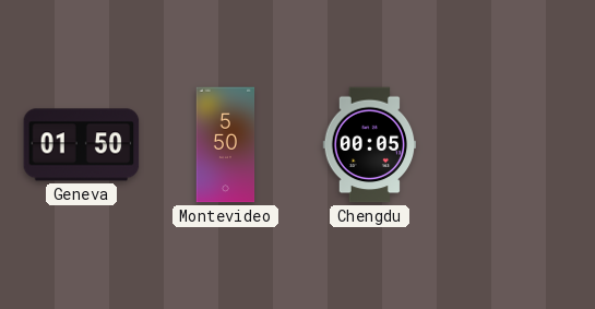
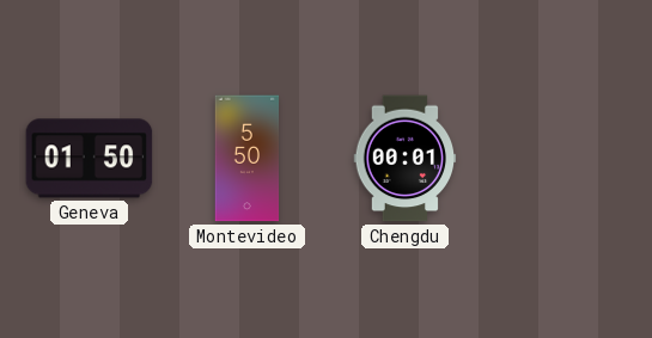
Chengdu: 00:05 -> 00:01
